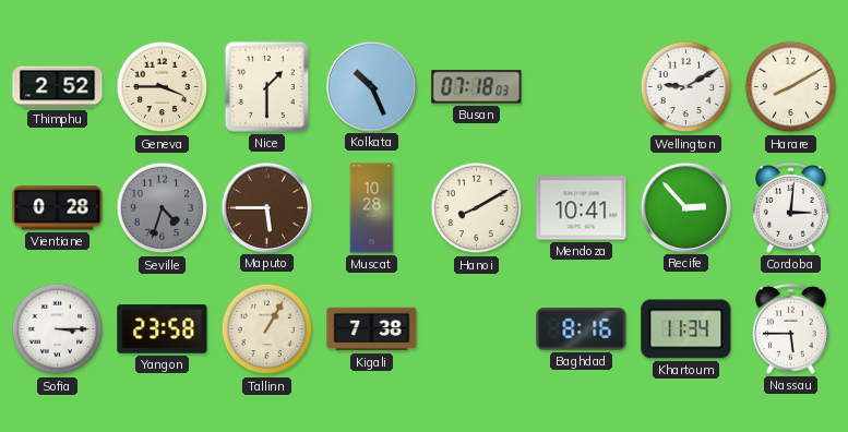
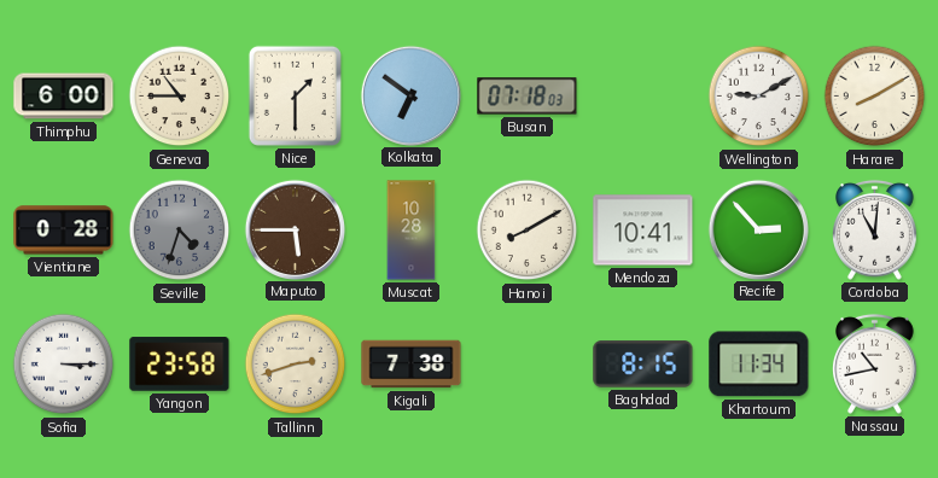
Thimphu: 2:52 -> 6:00
Geneva: 3:45 -> 10:45
Kolkata: 10:26 -> 6:51
Cordoba: 3:01 -> 11:01
Tallinn: 1:05 -> 2:42
Baghdad: 8:16 -> 8:15
Nassau: 5:45 -> 10:43
